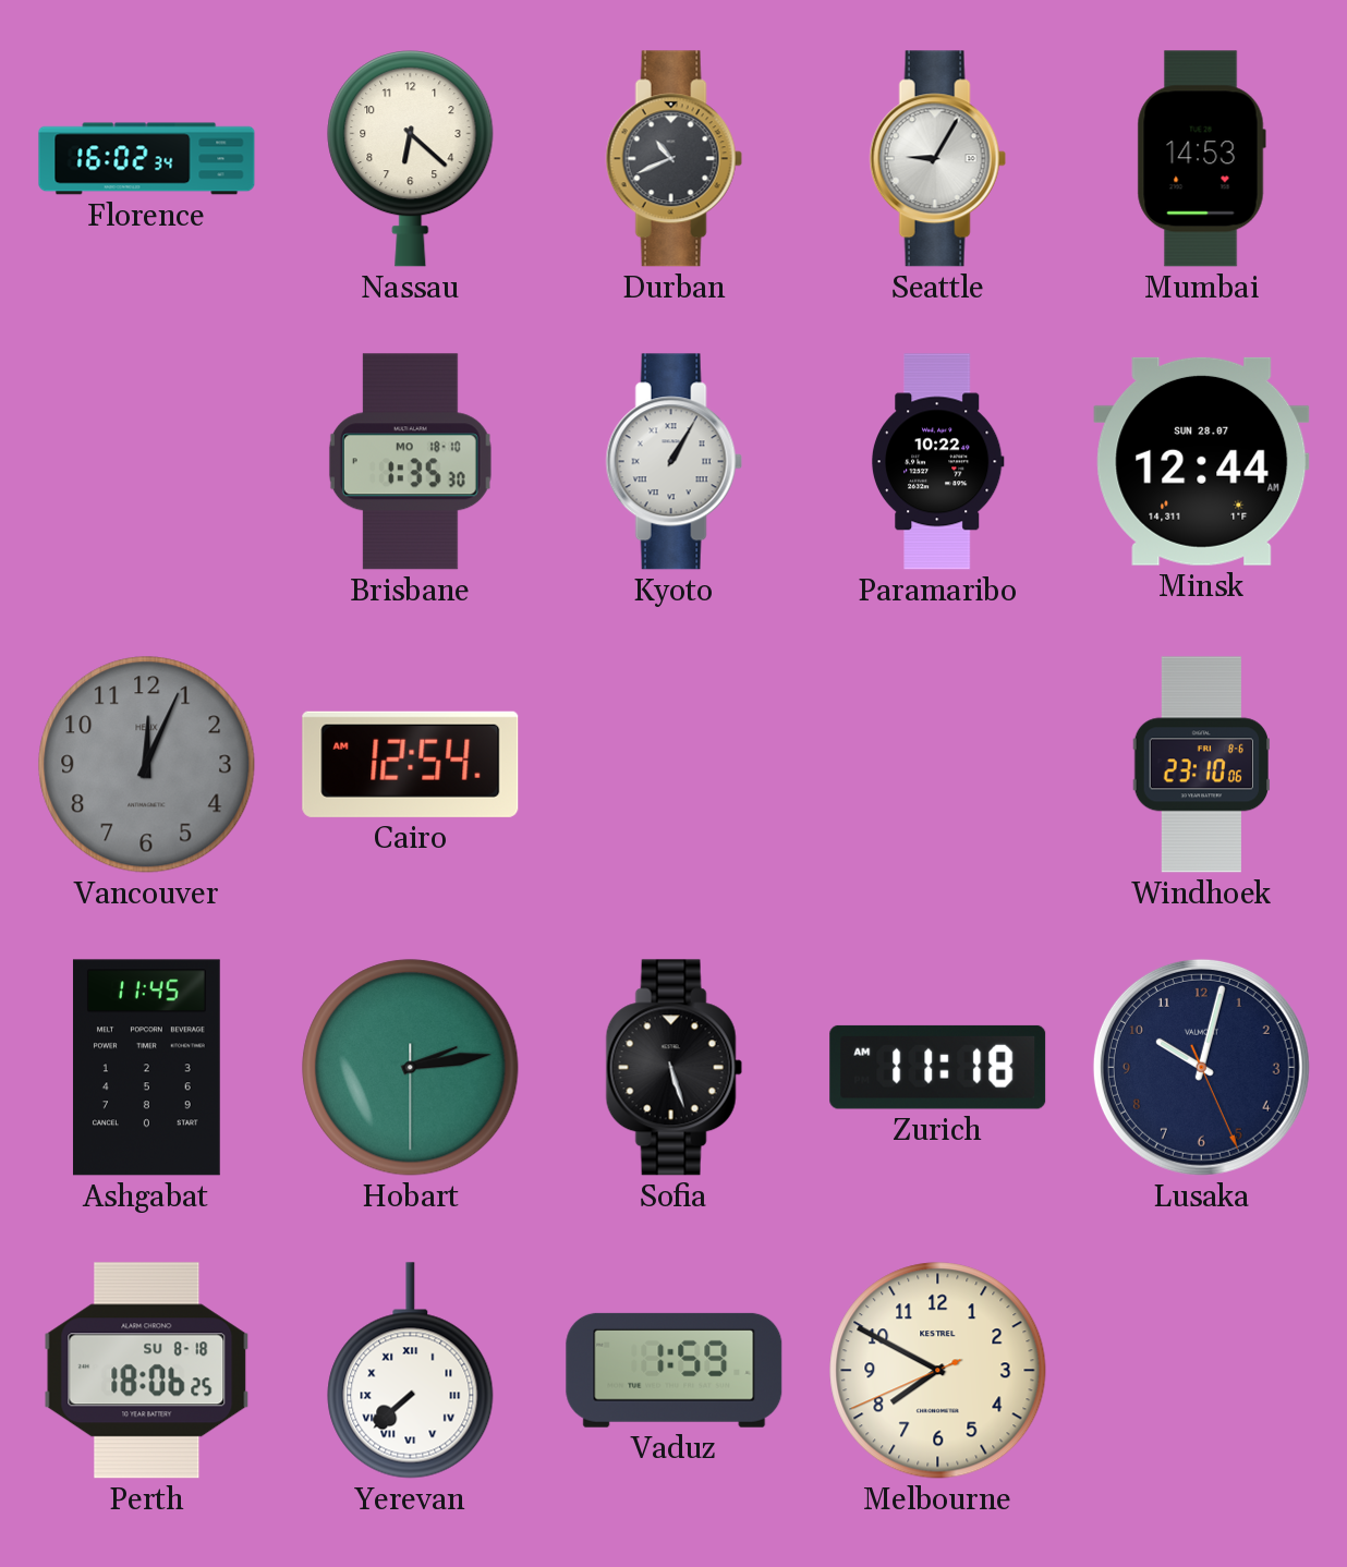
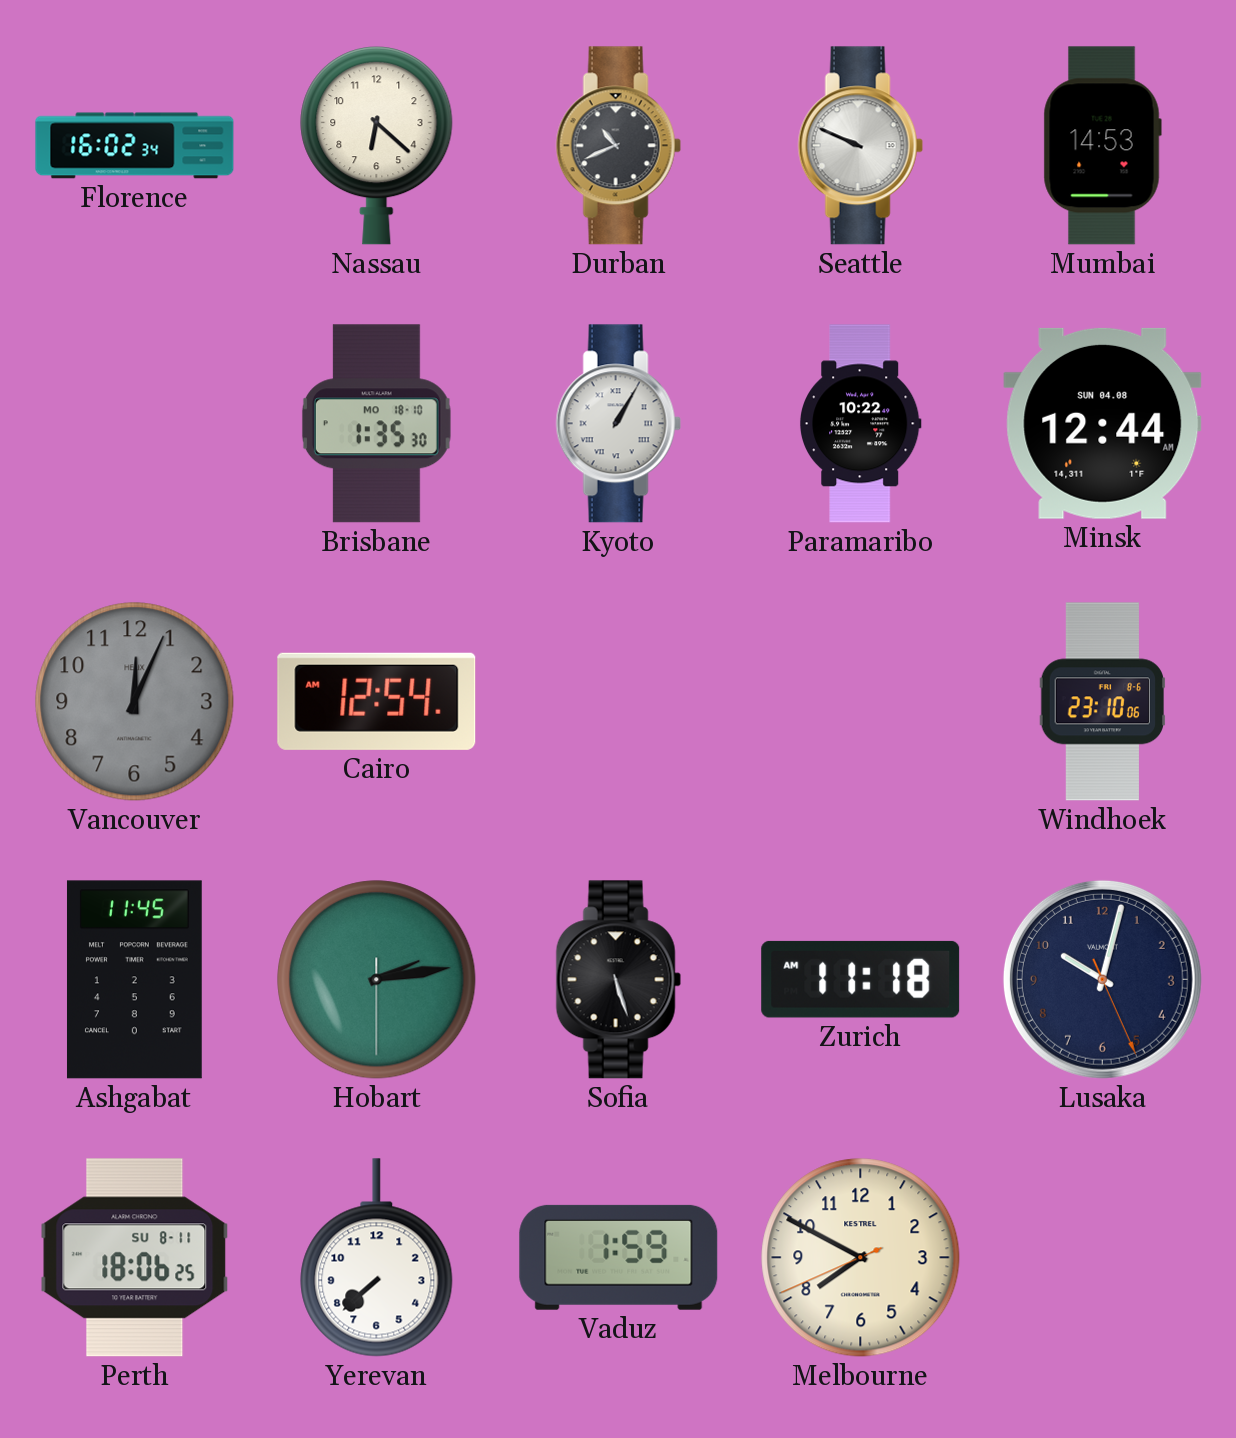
Seattle: 9:05 -> 9:49
Minsk date: SUN 28.07 -> SUN 04.08
Perth date: SU 8-18 -> SU 8-11
Yerevan numerals: Roman -> Arabic
